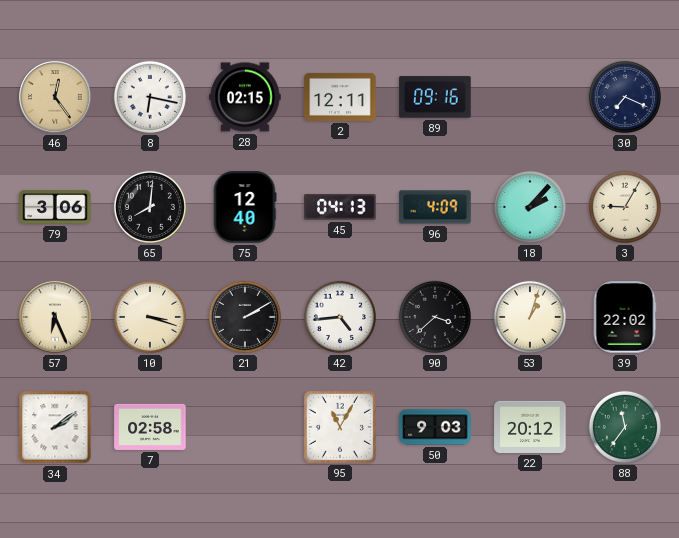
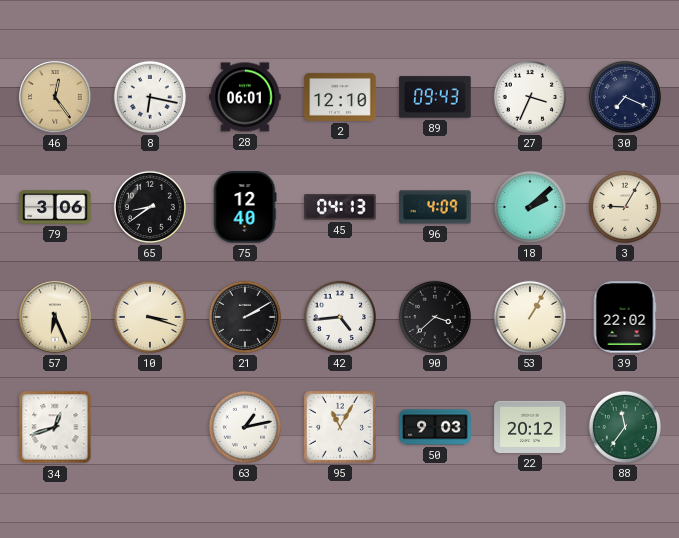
28: 02:15 -> 06:01
2: 12:11 -> 12:10
89: 09:16 -> 09:43
27: none -> 3:34
65: 8:01 -> 8:39
18: 2:07 -> 2:08
53: 1:03 -> 1:05
34: 2:09 -> 12:42
7: 02:58 -> none
63: none -> 1:13
